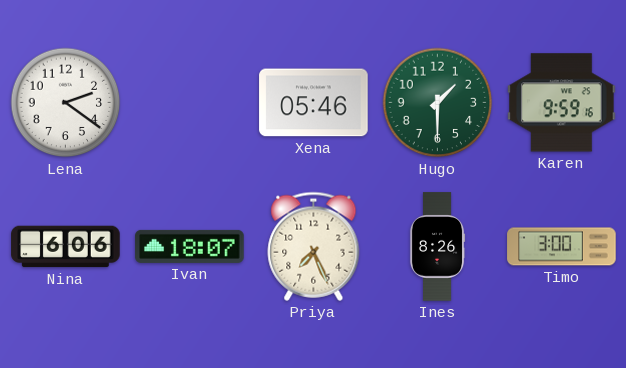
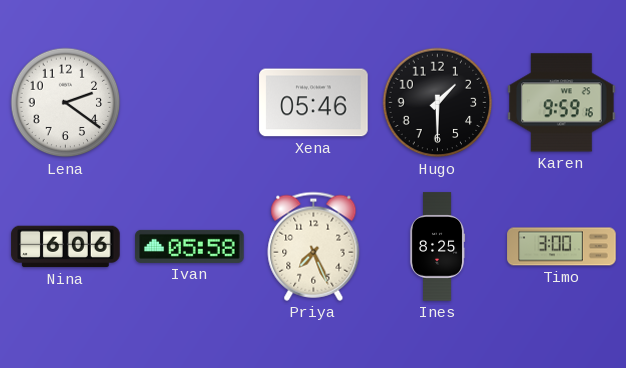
Hugo dial: green -> black
Ivan: 18:07 -> 05:58
Ines: 8:26 -> 8:25
